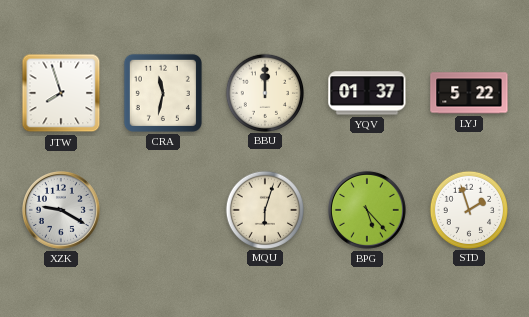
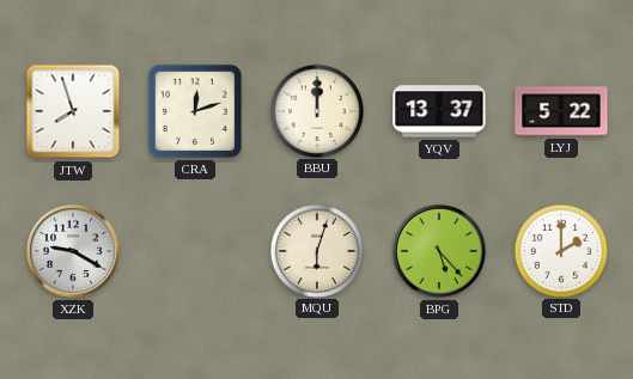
CRA: 11:32 -> 12:12
YQV: 01:37 -> 13:37
STD: 1:57 -> 2:00
